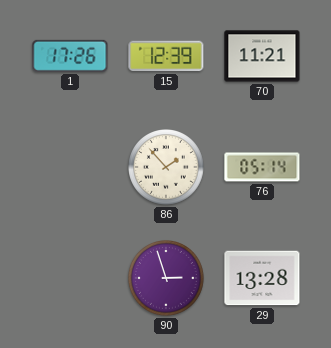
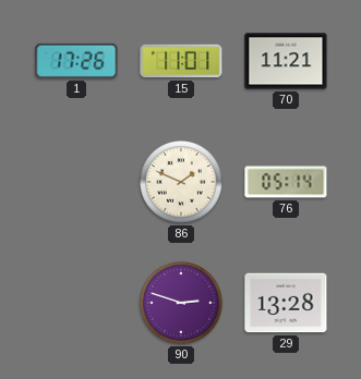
15: 12:39 -> 11:01
86: 1:53 -> 1:49
90: 2:57 -> 2:48
